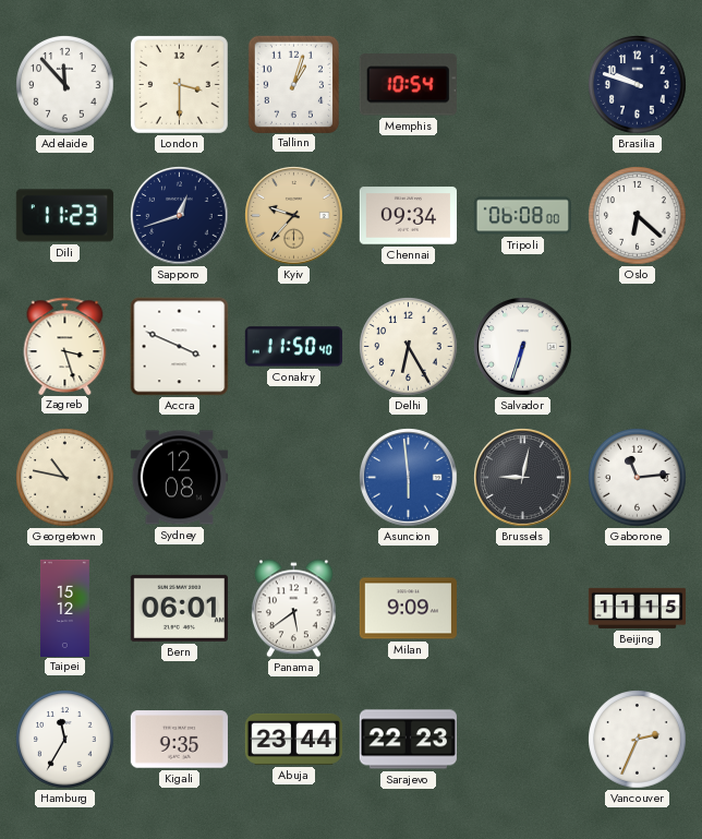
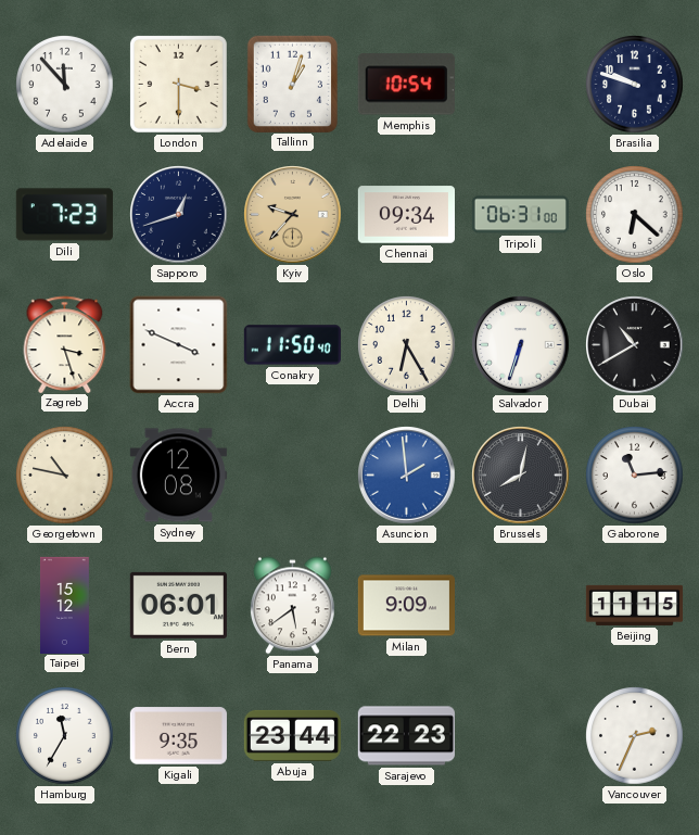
Dili: 11:23 -> 7:23
Tripoli: 06:08 -> 06:31
Dubai: none -> 10:40
Asuncion: 5:59 -> 1:59
Brussels: 9:02 -> 8:02
